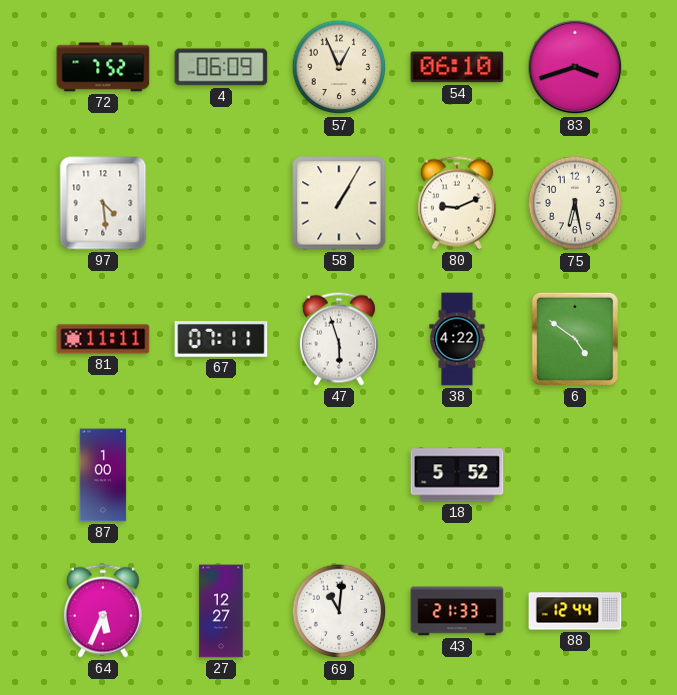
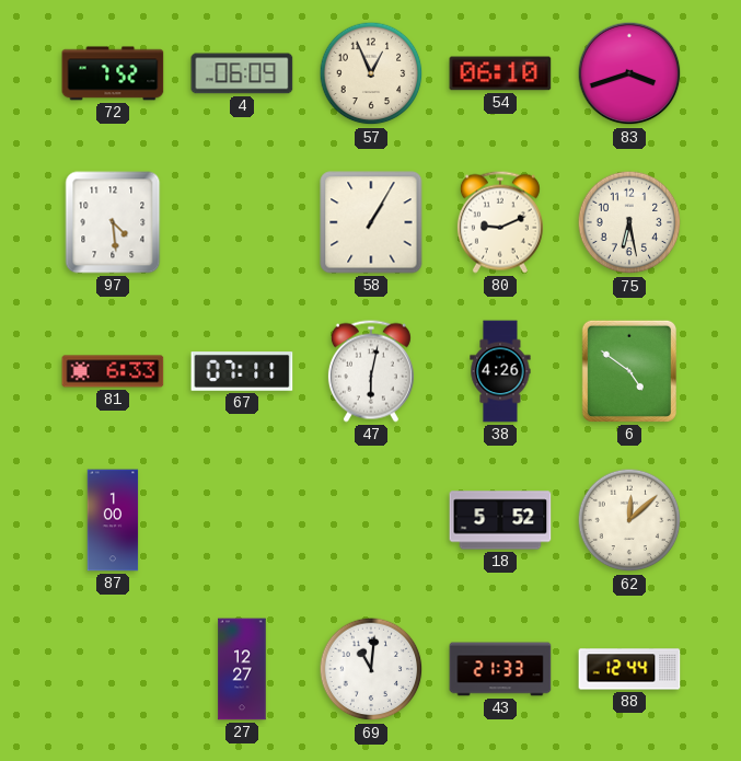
81: 11:11 -> 6:33
47: 5:57 -> 6:02
38: 4:22 -> 4:26
62: none -> 12:08
64: 5:34 -> none
